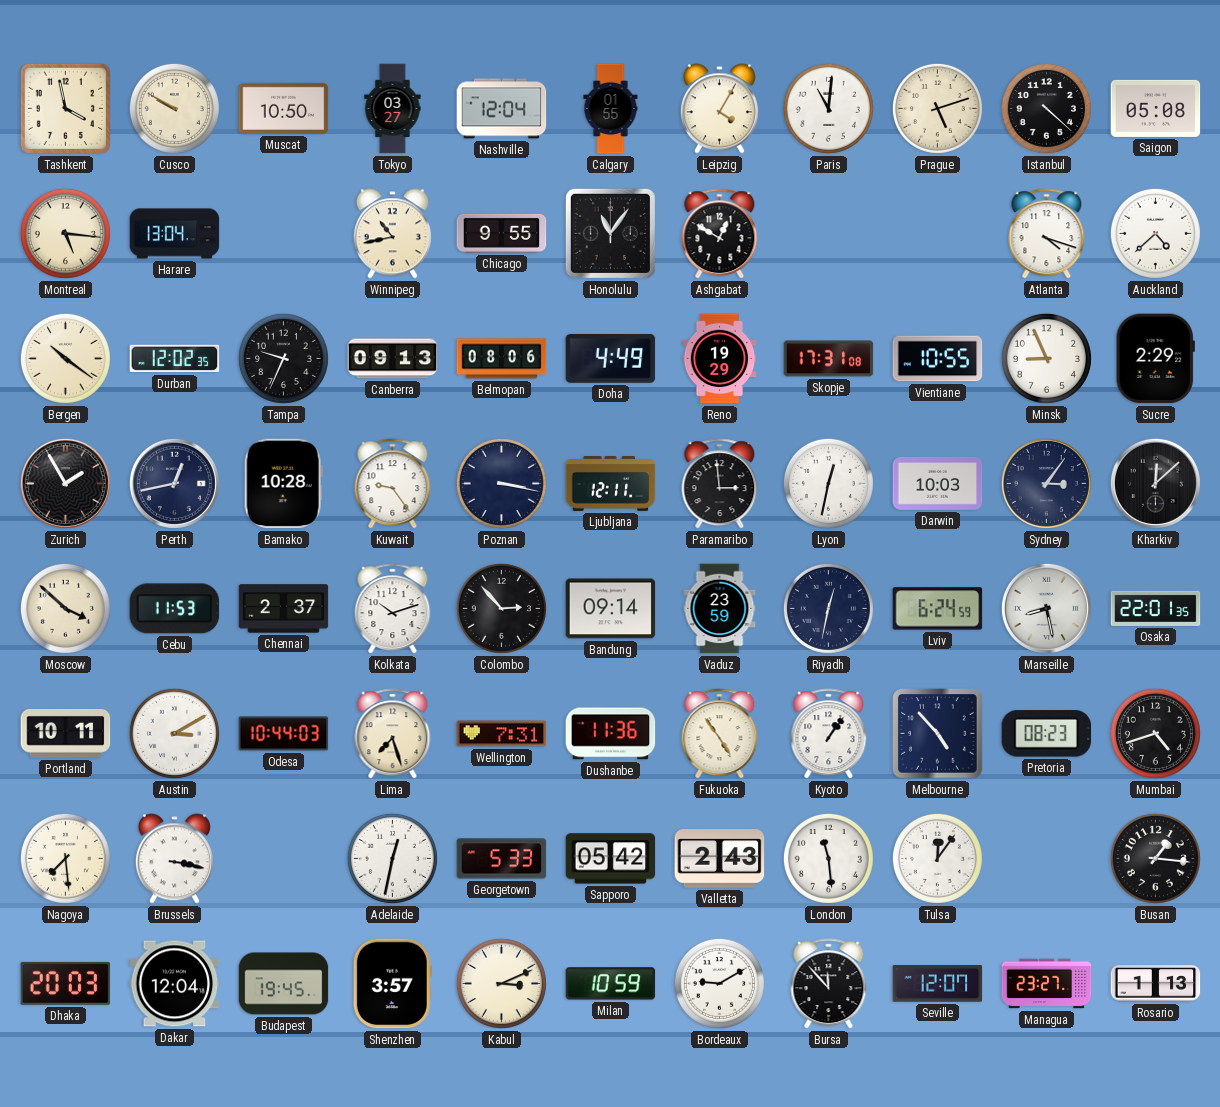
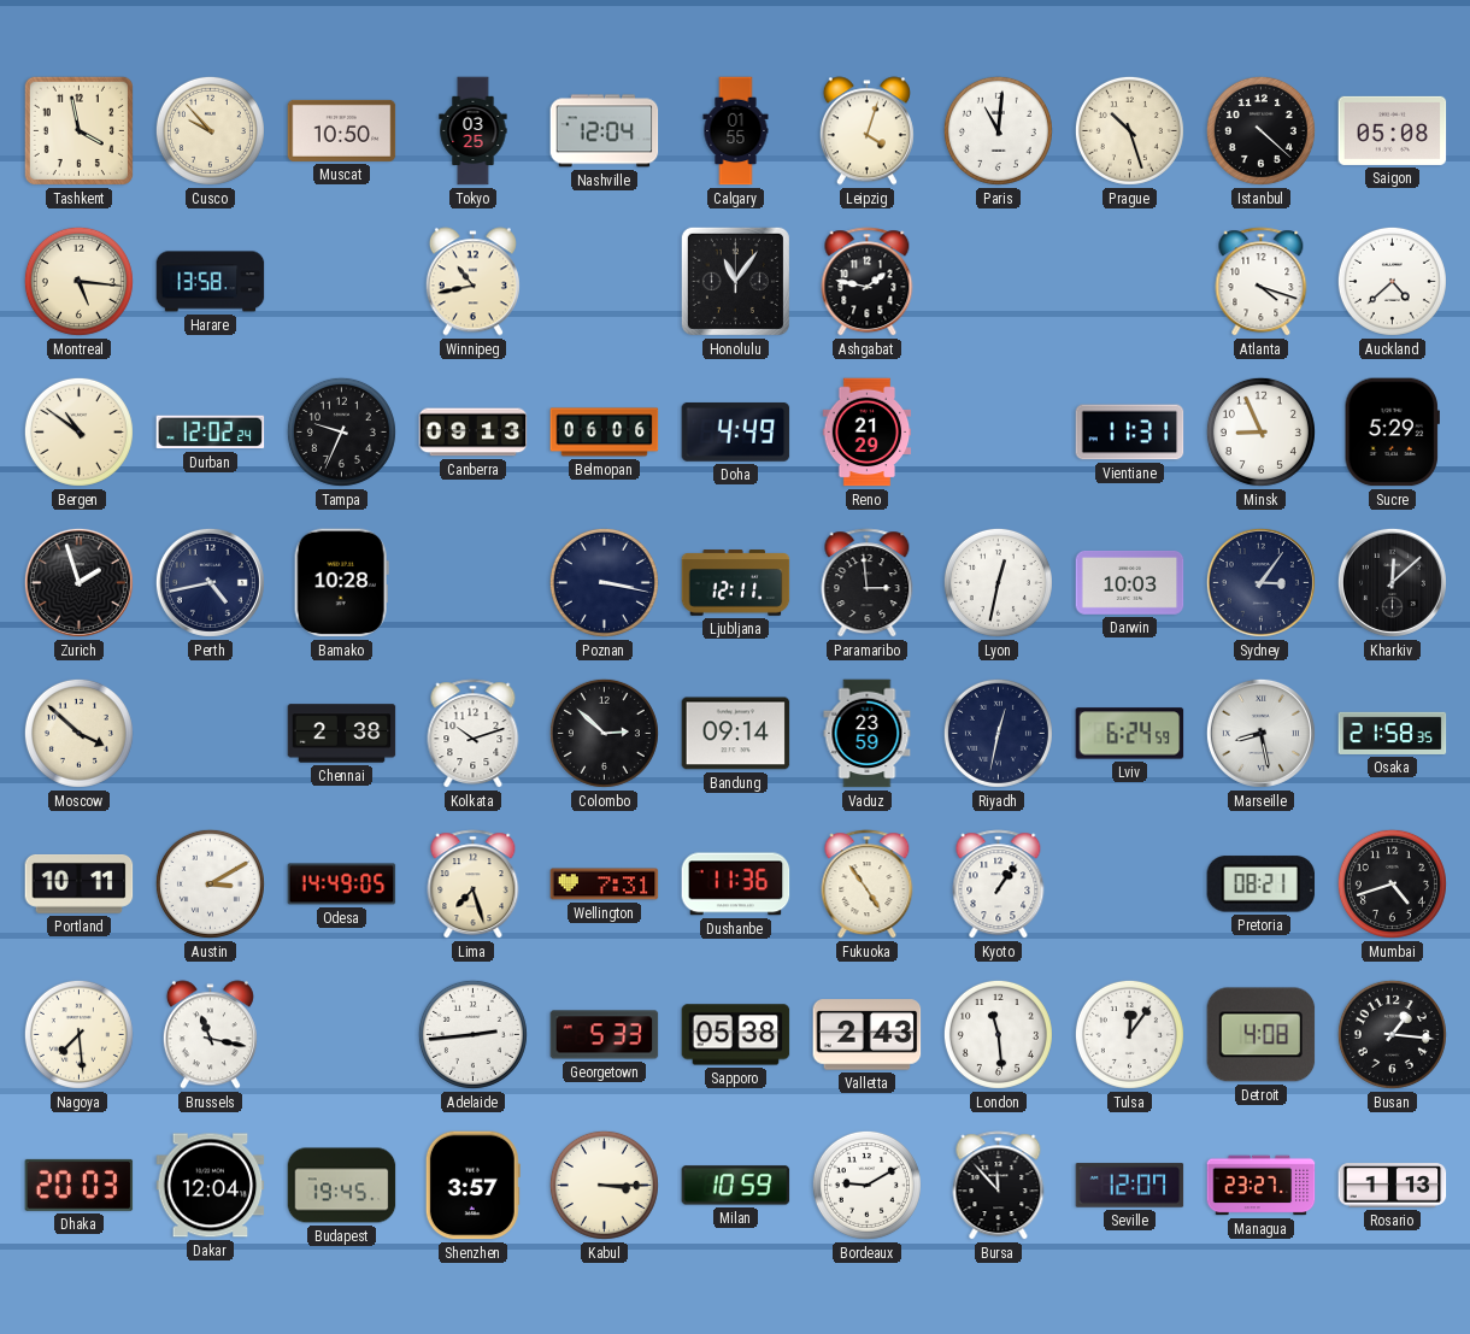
Cusco: 9:50 -> 9:53
Tokyo: 03:27 -> 03:25
Leipzig: 4:05 -> 4:03
Prague: 5:12 -> 10:27
Harare: 13:04 -> 13:58
Chicago: 9:55 -> none
Ashgabat: 12:50 -> 1:47
Bergen: 10:21 -> 10:51
Durban: 12:02:35 -> 12:02:24
Belmopan: 08:06 -> 06:06
Reno: 19:29 -> 21:29
Skopje: 17:31 -> none
Vientiane: 10:55 -> 11:31
Sucre: 2:29 -> 5:29
Zurich: 1:55 -> 1:57
Perth: 12:43 -> 4:43
Kuwait: 9:24 -> none
Cebu: 11:53 -> none
Chennai: 2:37 -> 2:38
Colombo: 2:53 -> 2:52
Osaka: 22:01 -> 21:58
Odesa: 10:44 -> 14:49
Melbourne: 4:53 -> none
Pretoria: 08:23 -> 08:21
Brussels: 3:17 -> 11:17
Adelaide: 12:32 -> 2:44
Sapporo: 05:42 -> 05:38
Detroit: none -> 4:08
Kabul: 3:11 -> 3:15
